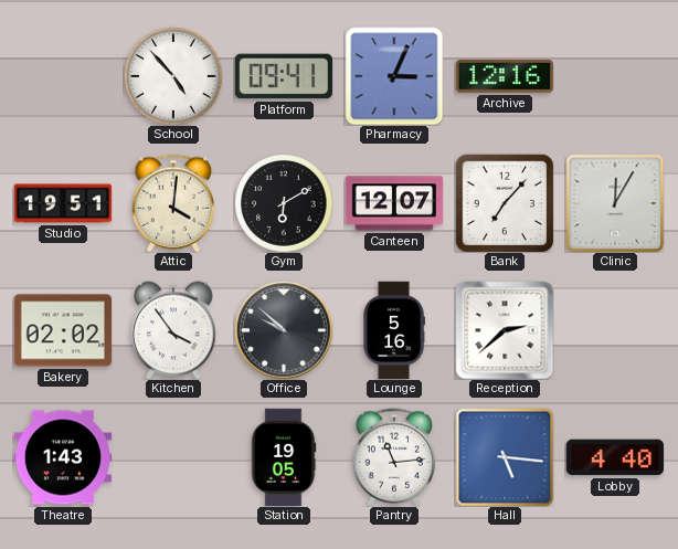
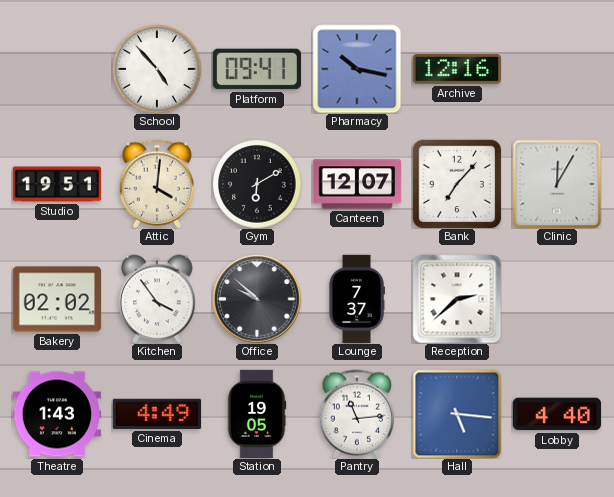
Pharmacy: 3:04 -> 10:17
Lounge: 5:16 -> 7:37
Cinema: none -> 4:49
